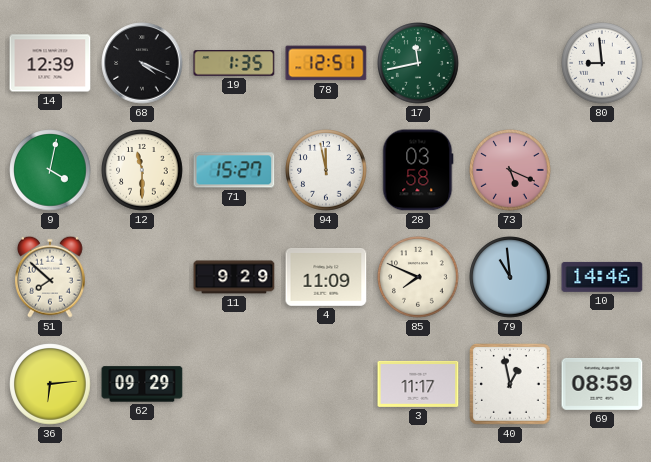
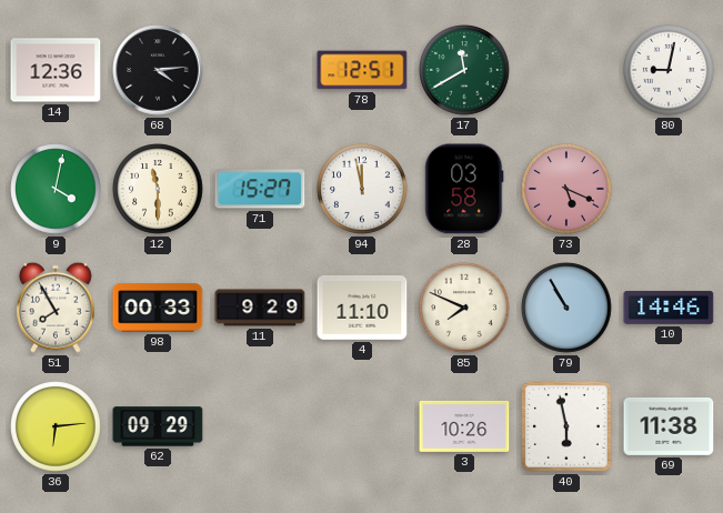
14: 12:39 -> 12:36
68: 4:19 -> 4:14
19: 1:35 -> none
17: 11:43 -> 11:40
80: 8:59 -> 9:02
51: 7:52 -> 7:55
98: none -> 00:33
4: 11:09 -> 11:10
79: 10:59 -> 10:55
3: 11:17 -> 10:26
40: 12:58 -> 5:58
69: 08:59 -> 11:38
